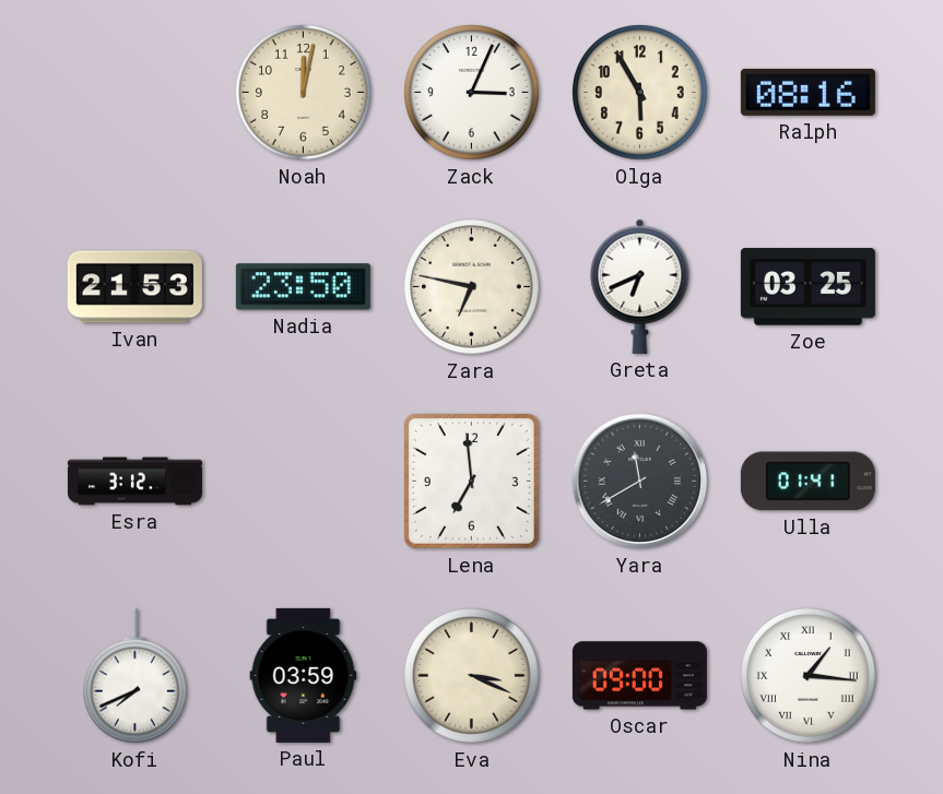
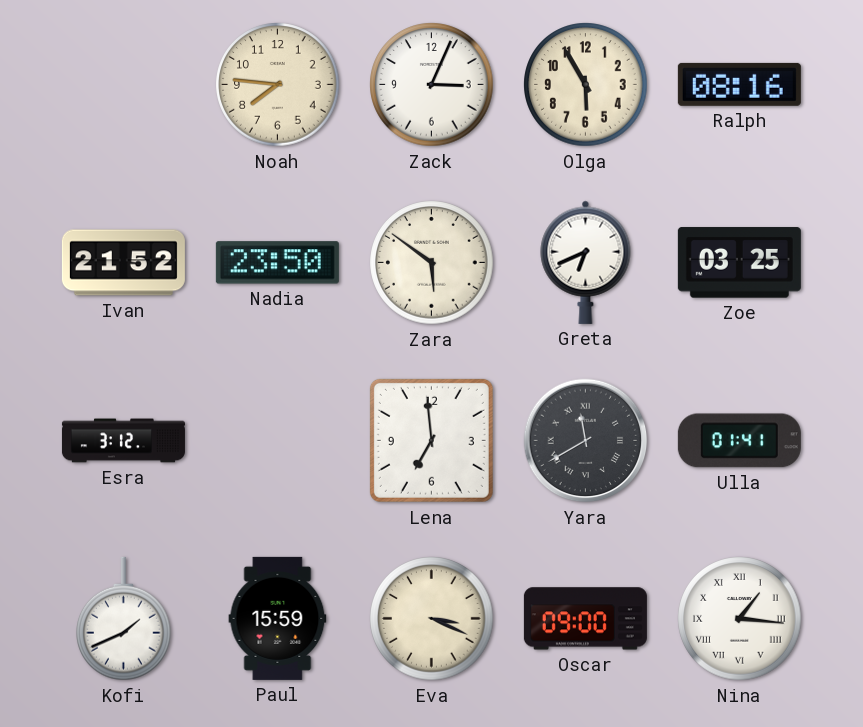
Noah: 12:02 -> 7:46
Ivan: 21:53 -> 21:52
Zara: 6:47 -> 5:51
Kofi: 7:41 -> 1:41
Paul: 03:59 -> 15:59
